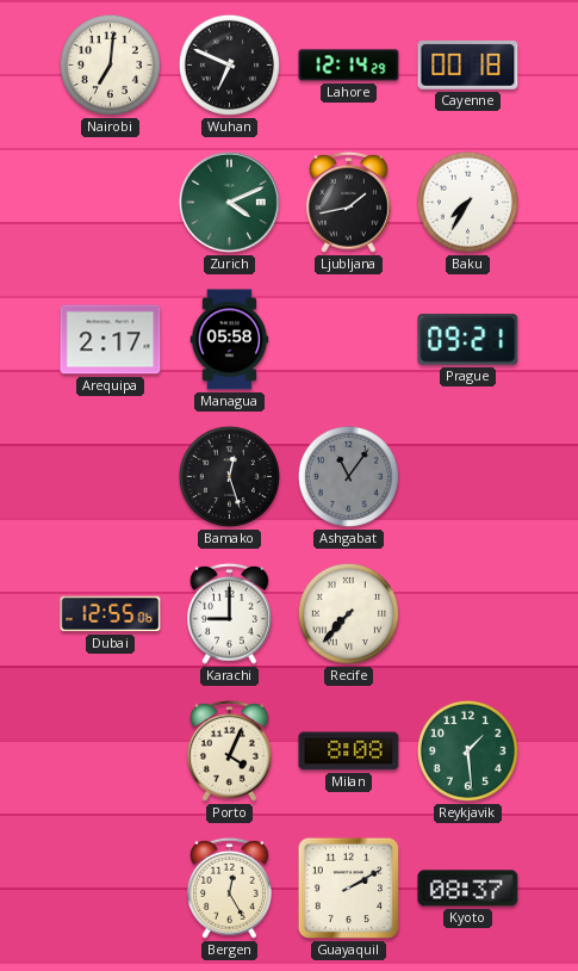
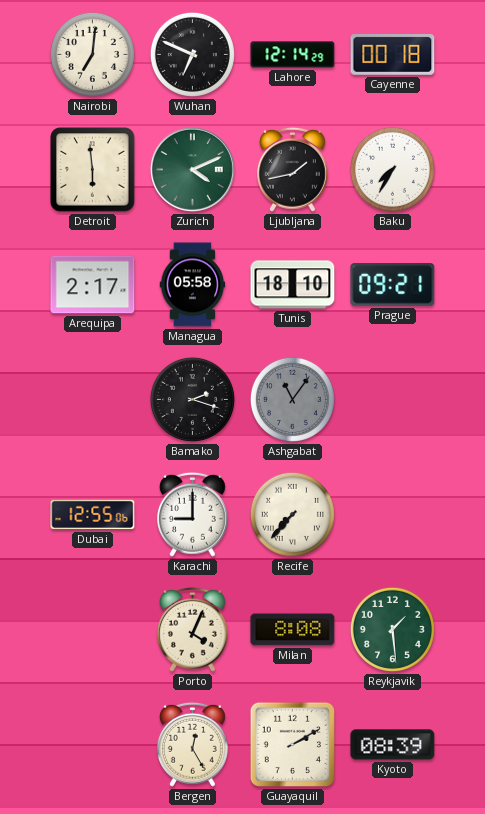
Detroit: none -> 5:59
Tunis: none -> 18:10
Bamako: 12:27 -> 2:18
Kyoto: 08:37 -> 08:39
